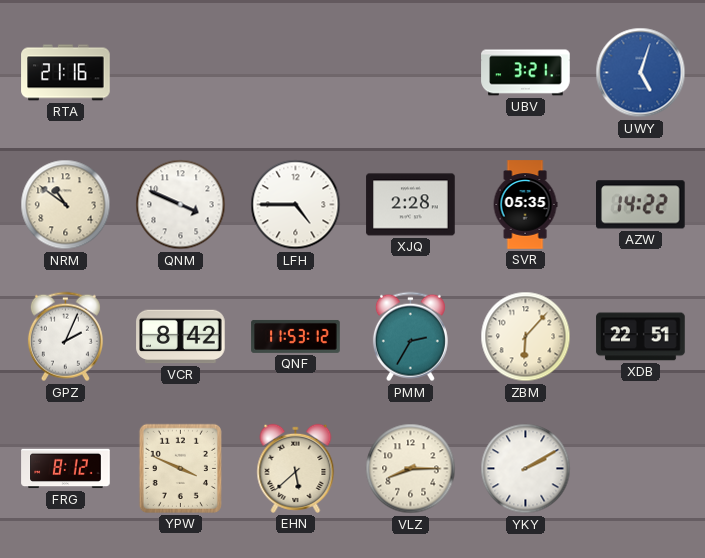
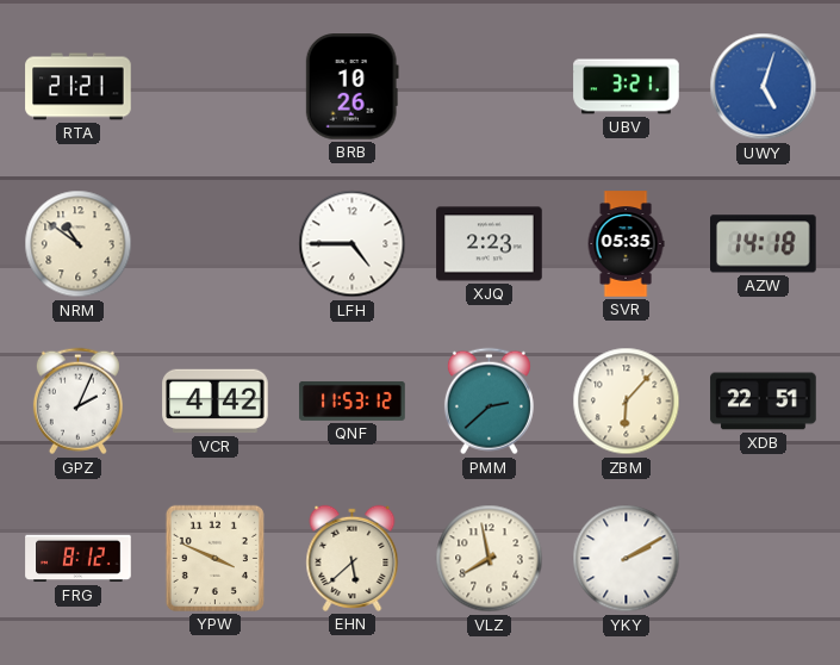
RTA: 21:16 -> 21:21
BRB: none -> 10:26
QNM: 3:49 -> none
XJQ: 2:28 -> 2:23
AZW: 14:22 -> 14:18
VCR: 8:42 -> 4:42
PMM: 2:35 -> 2:38
VLZ: 8:15 -> 7:58
